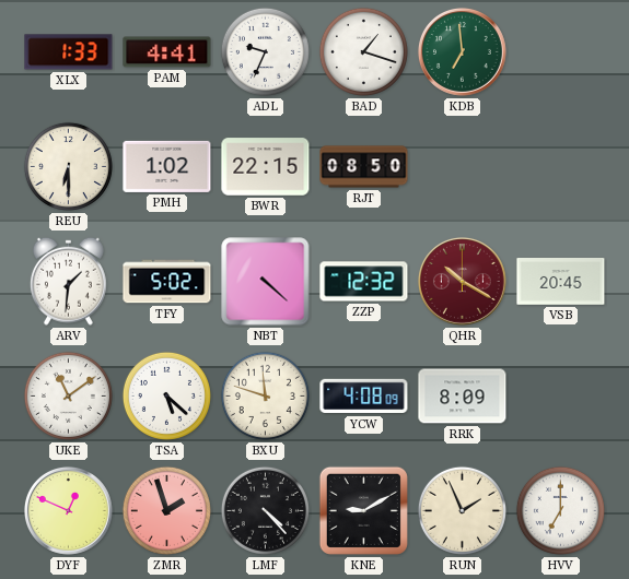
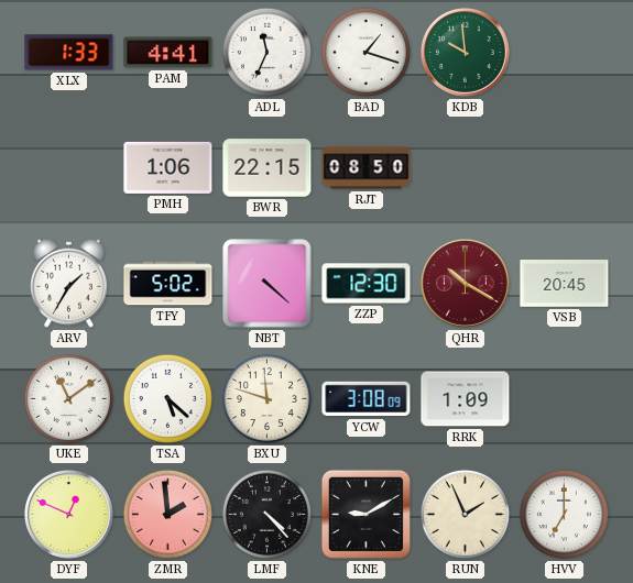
ADL: 9:34 -> 11:34
KDB: 6:59 -> 9:59
REU: 6:30 -> none
PMH: 1:02 -> 1:06
ARV: 1:31 -> 1:35
ZZP: 12:32 -> 12:30
YCW: 4:08 -> 3:08
RRK: 8:09 -> 1:09
ZMR: 1:57 -> 1:59
